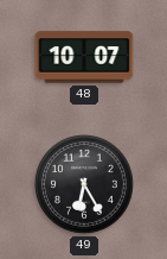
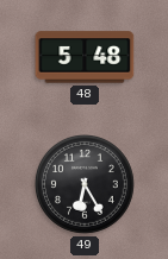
48: 10:07 -> 5:48
